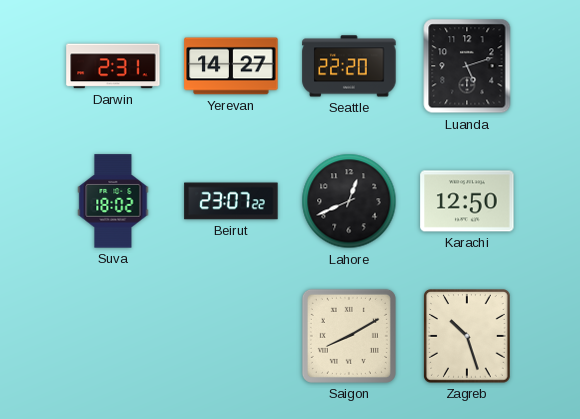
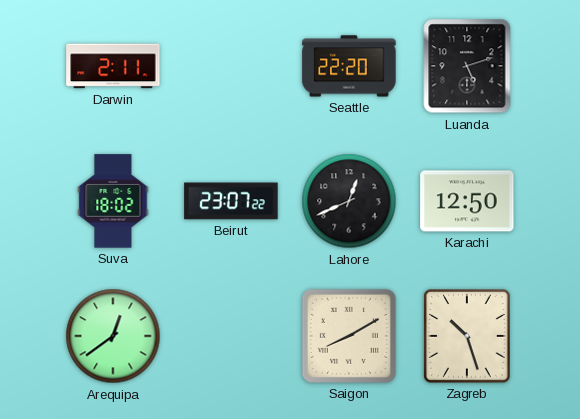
Darwin: 2:31 -> 2:11
Yerevan: 14:27 -> none
Arequipa: none -> 12:39
